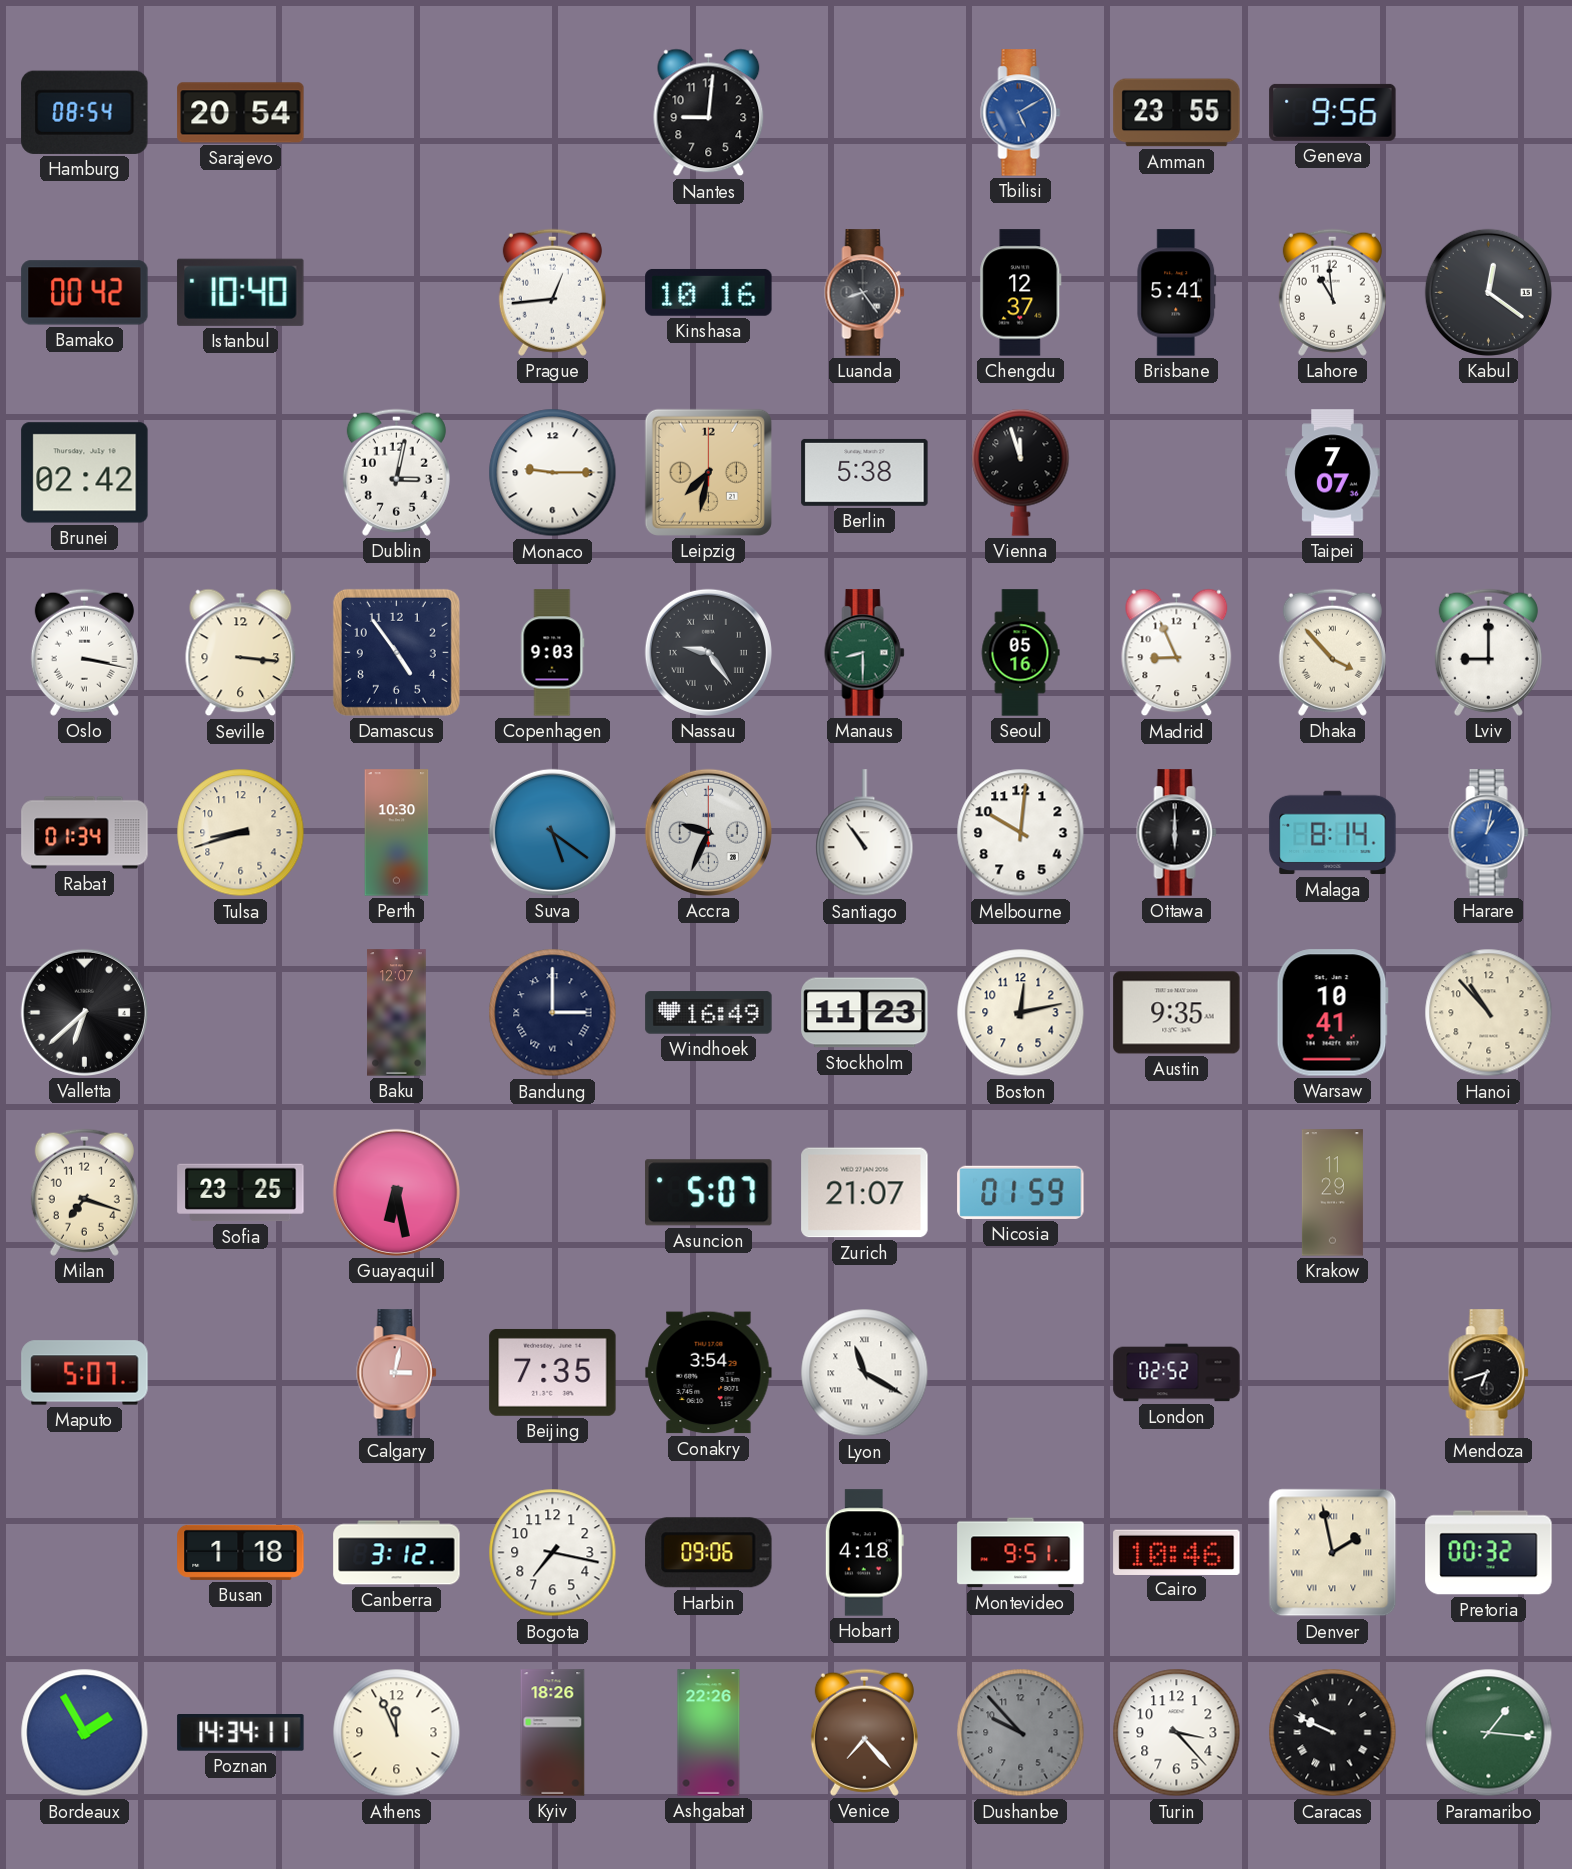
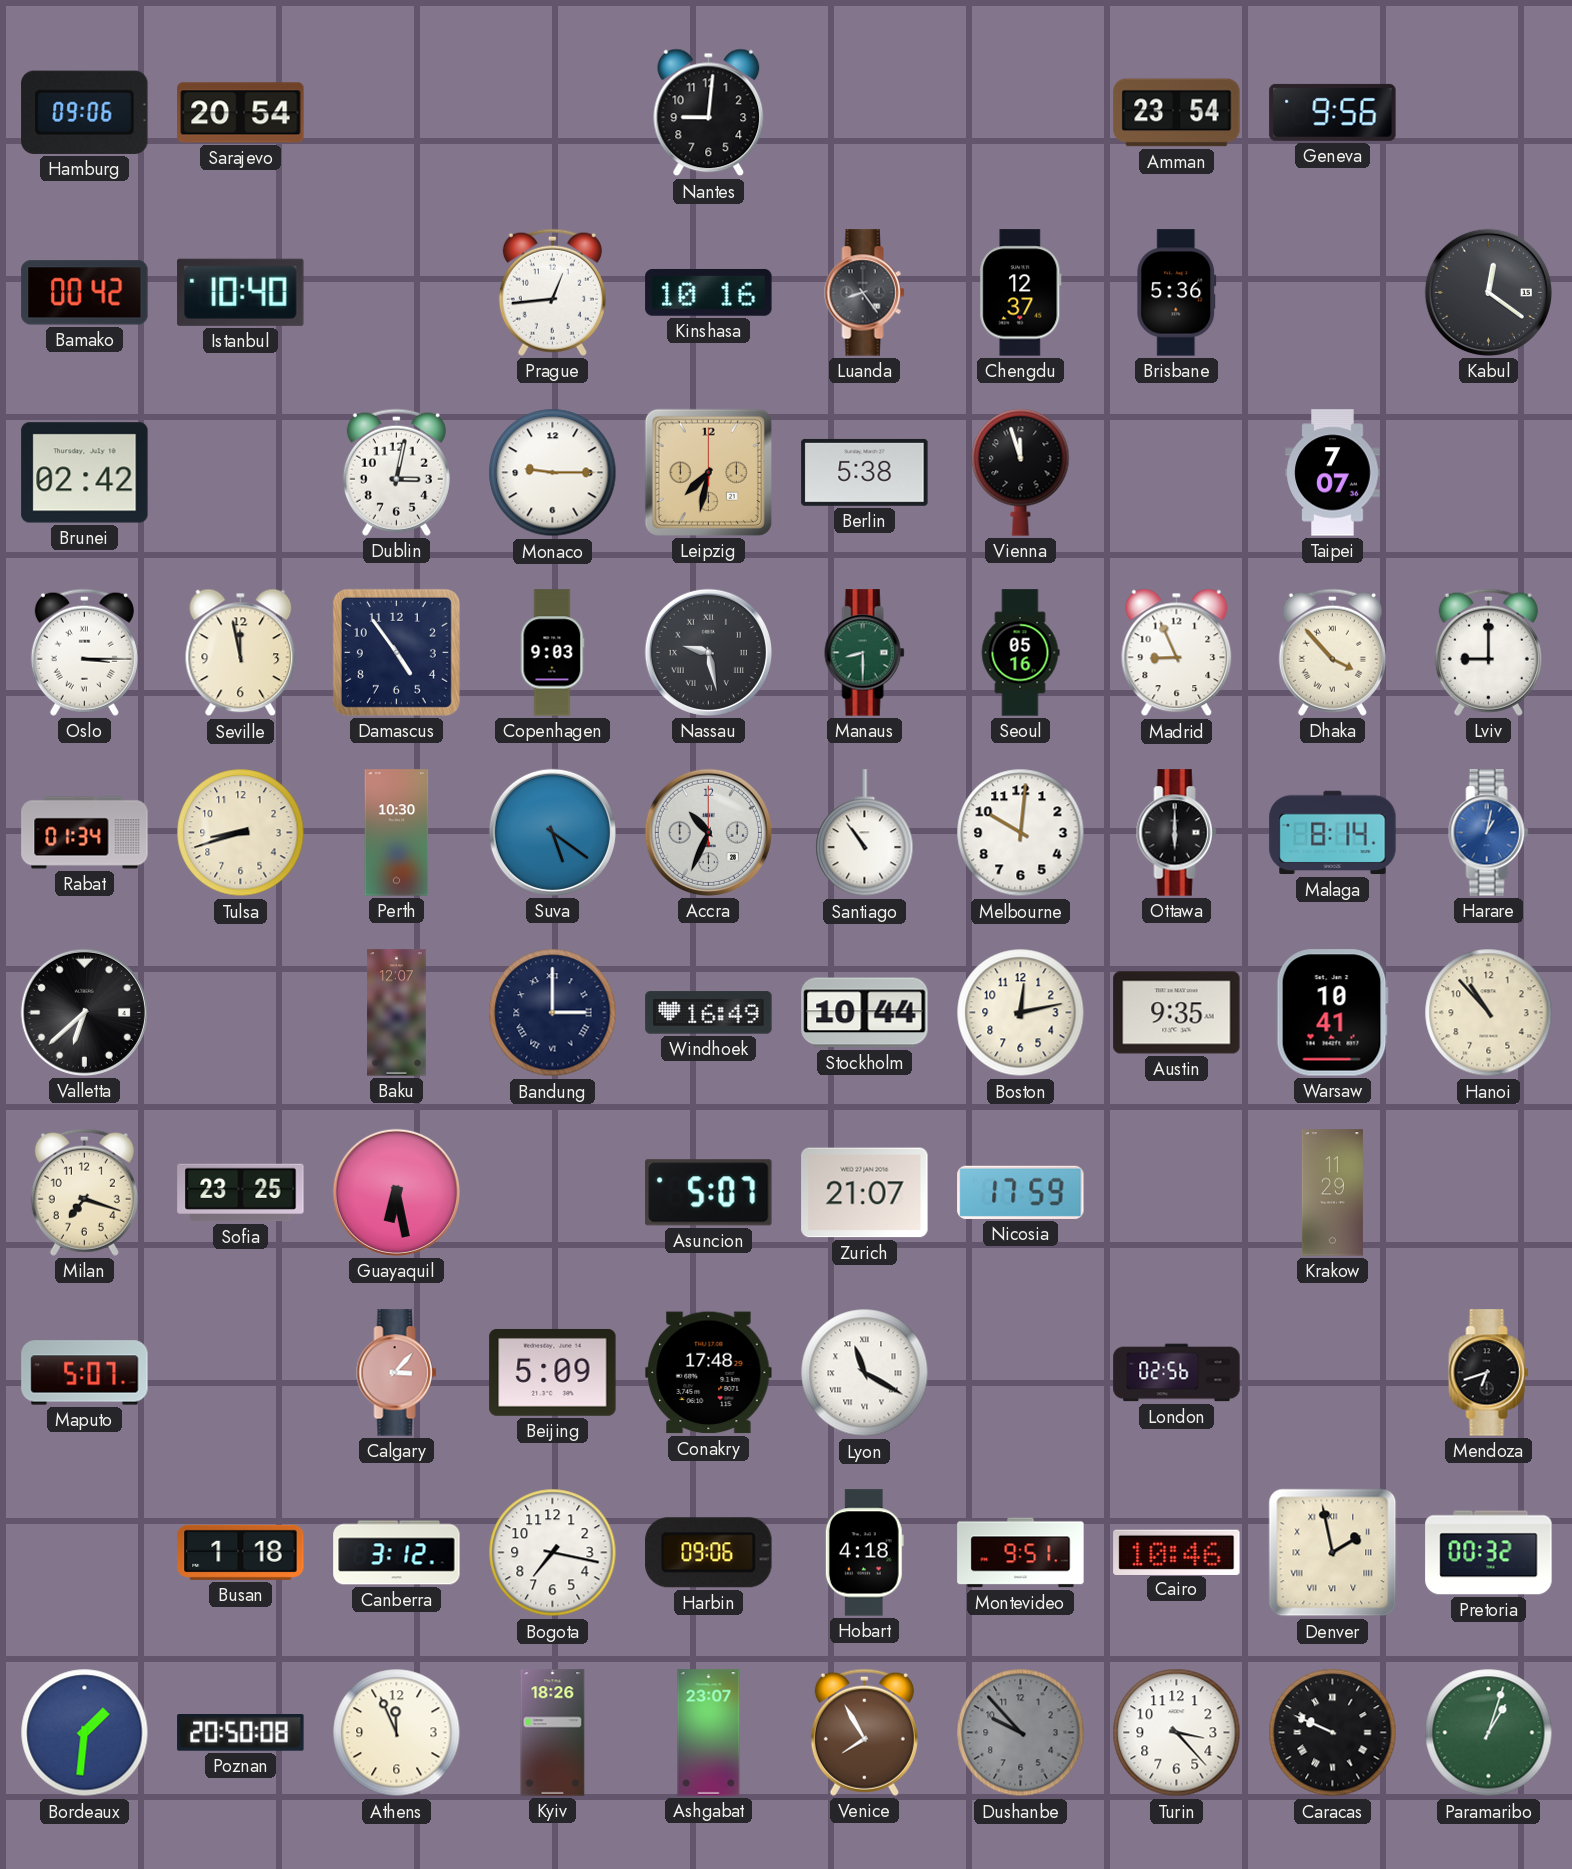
Hamburg: 08:54 -> 09:06
Tbilisi: 5:10 -> none
Amman: 23:55 -> 23:54
Brisbane: 5:41 -> 5:36
Lahore: 10:59 -> none
Oslo: 3:17 -> 3:15
Seville: 3:16 -> 11:58
Nassau: 9:24 -> 9:28
Accra: 9:34 -> 10:34
Stockholm: 11:23 -> 10:44
Nicosia: 01:59 -> 17:59
Calgary: 3:02 -> 3:07
Beijing: 7:35 -> 5:09
Conakry: 3:54 -> 17:48
London: 02:52 -> 02:56
Bordeaux: 1:55 -> 1:31
Poznan: 14:34 -> 20:50
Ashgabat: 22:26 -> 23:07
Venice: 7:23 -> 7:55
Paramaribo: 1:16 -> 1:03
